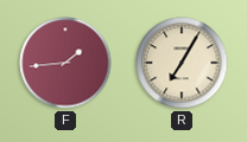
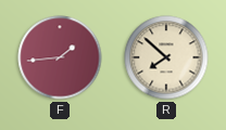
R: 7:05 -> 7:52
